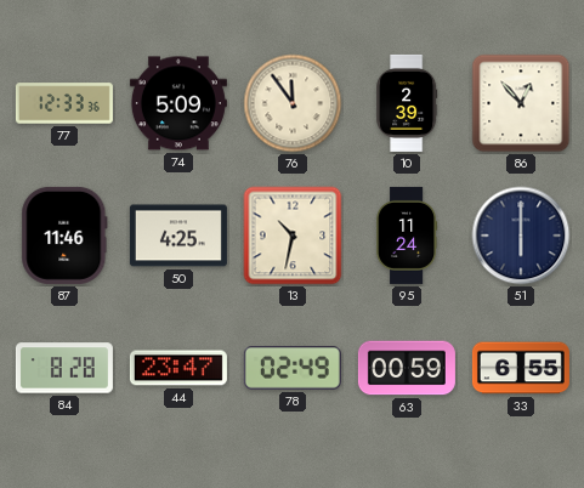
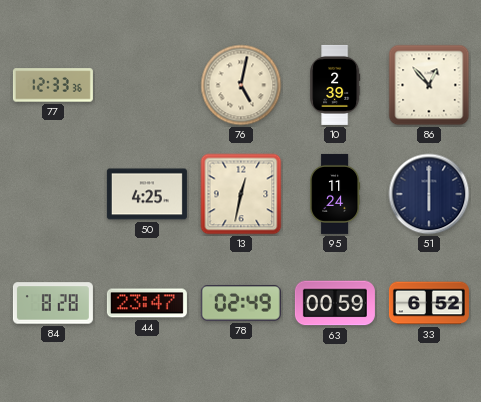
74: 5:09 -> none
76: 11:54 -> 5:02
87: 11:46 -> none
13: 10:32 -> 12:32
33: 6:55 -> 6:52
